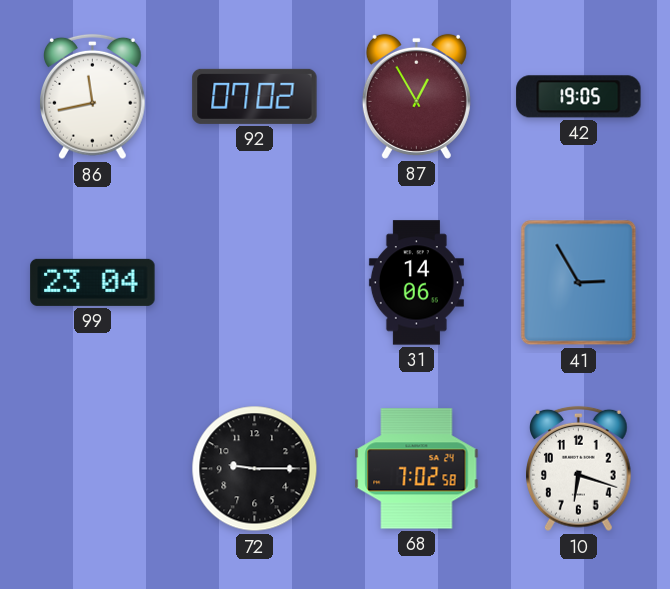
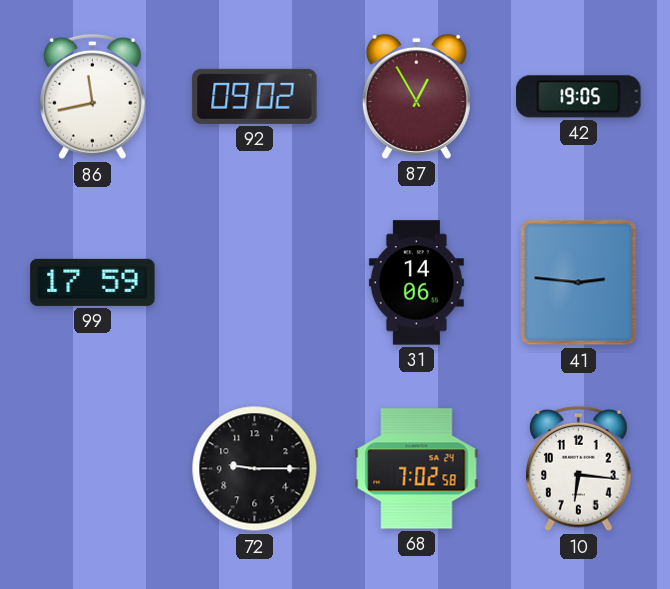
92: 07:02 -> 09:02
99: 23:04 -> 17:59
41: 2:55 -> 2:46
10: 6:18 -> 6:16
